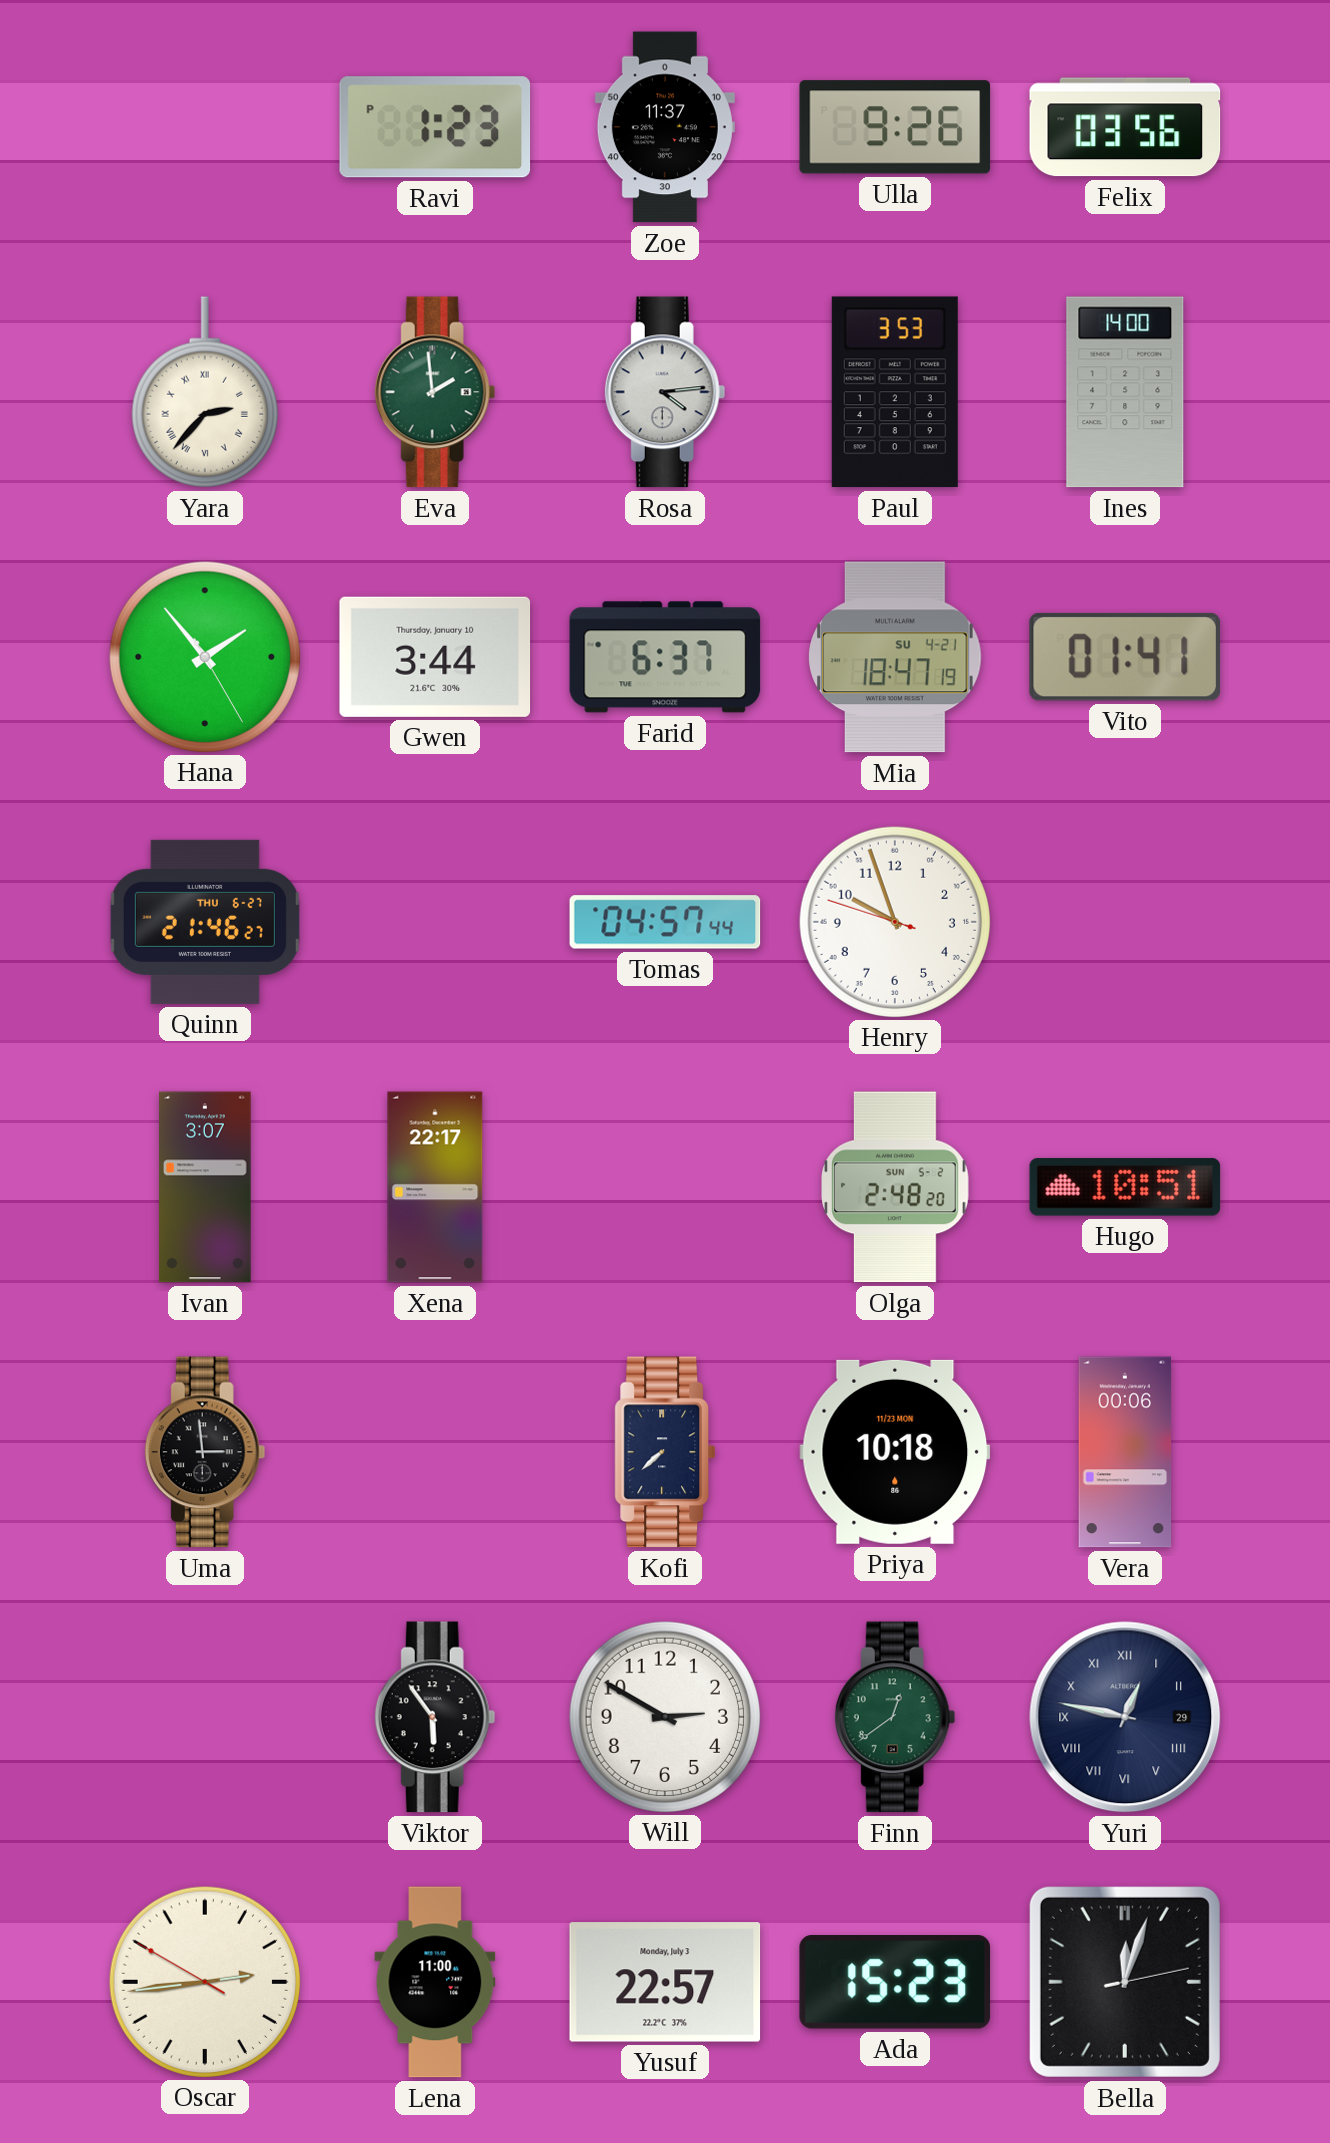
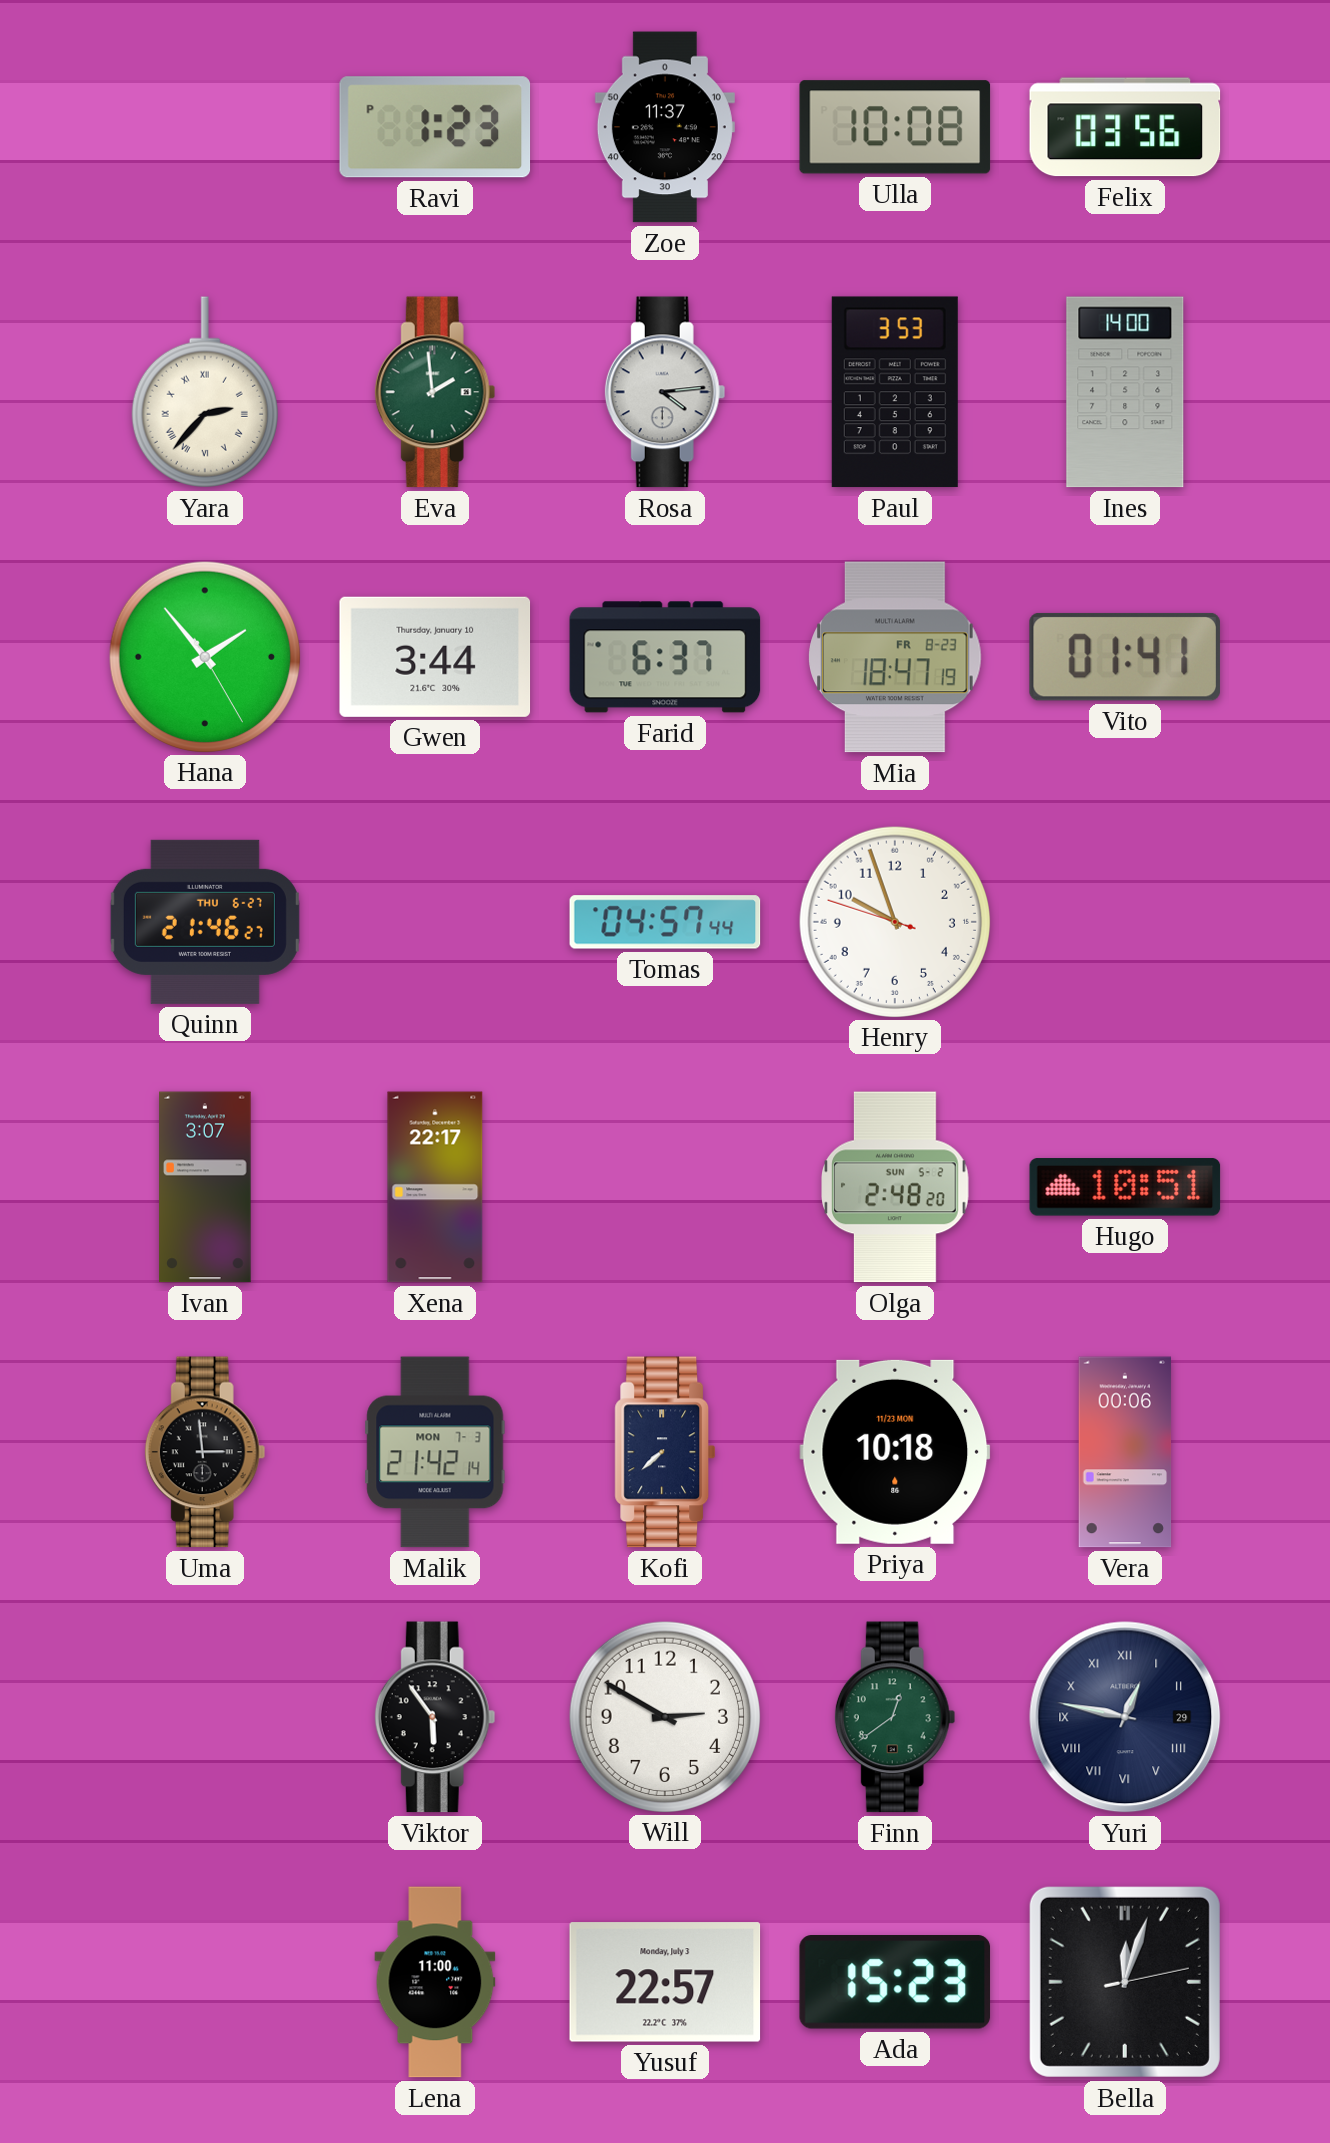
Ulla: 9:26 -> 10:08
Mia date: SU 4-21 -> FR 8-23
Malik: none -> 21:42
Oscar: 2:43 -> none
